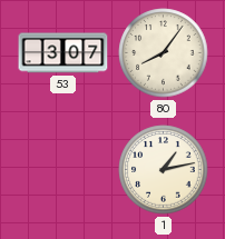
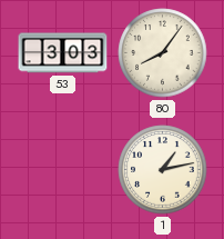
53: 3:07 -> 3:03
